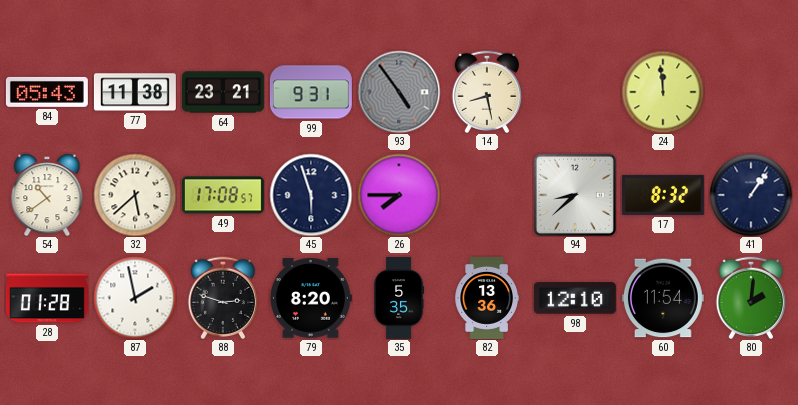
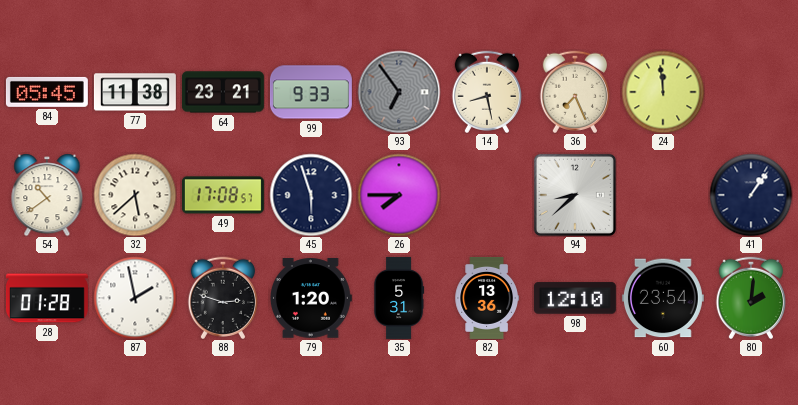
84: 05:43 -> 05:45
99: 9:31 -> 9:33
93: 4:54 -> 6:54
36: none -> 7:26
17: 8:32 -> none
79: 8:20 -> 1:20
35: 5:35 -> 5:31
60: 11:54 -> 23:54
